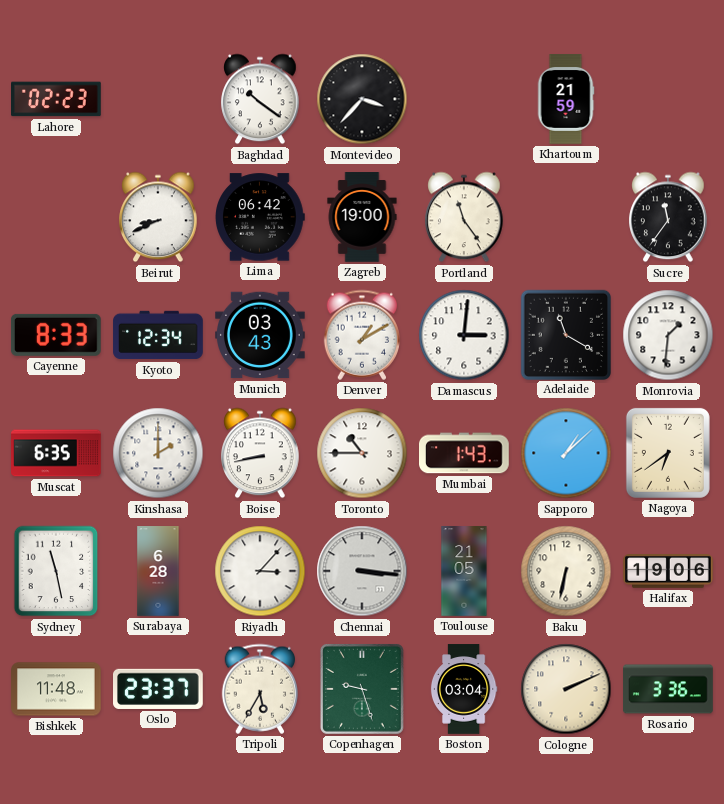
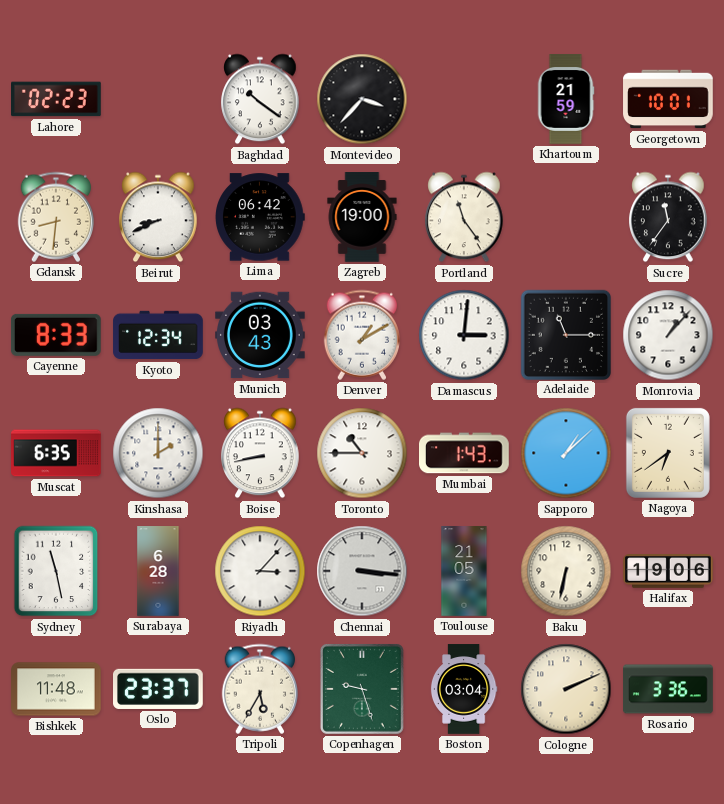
Georgetown: none -> 10:01
Gdansk: none -> 8:31
Adelaide: 11:20 -> 11:15
Monrovia: 1:31 -> 1:07
